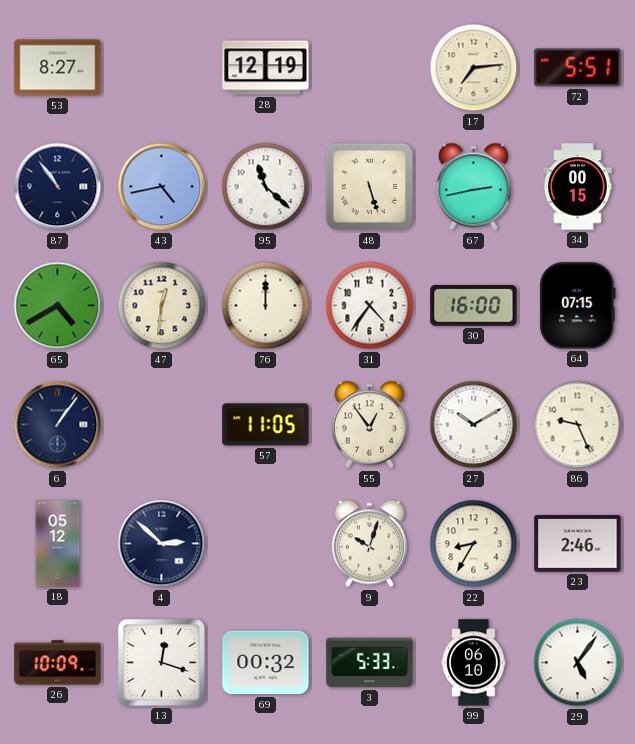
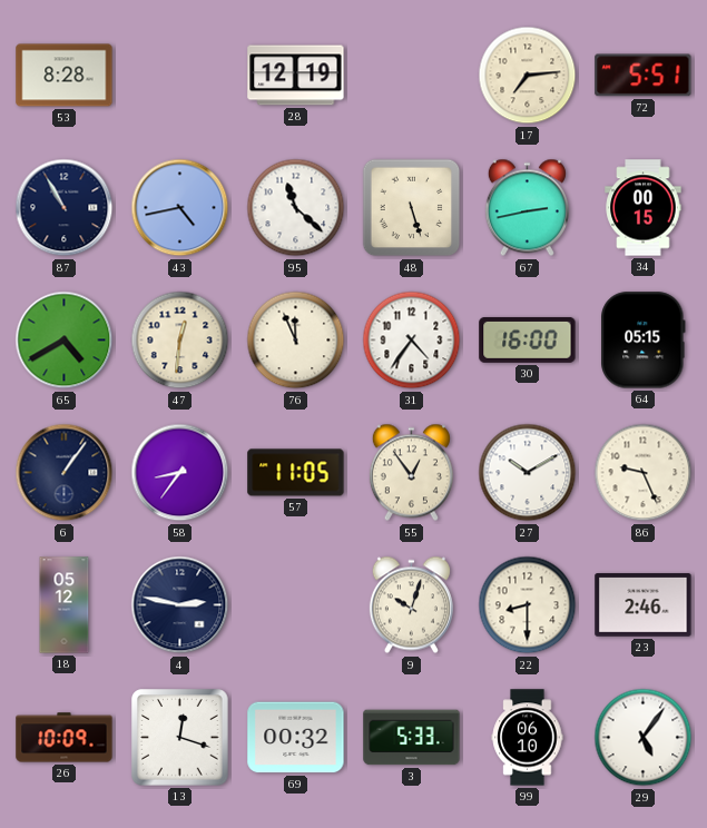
53: 8:27 -> 8:28
87: 10:54 -> 10:55
76: 12:00 -> 11:56
64: 07:15 -> 05:15
58: none -> 8:36
4: 2:52 -> 2:47
22: 8:35 -> 8:30
